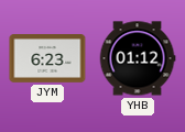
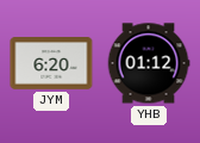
JYM: 6:23 -> 6:20
